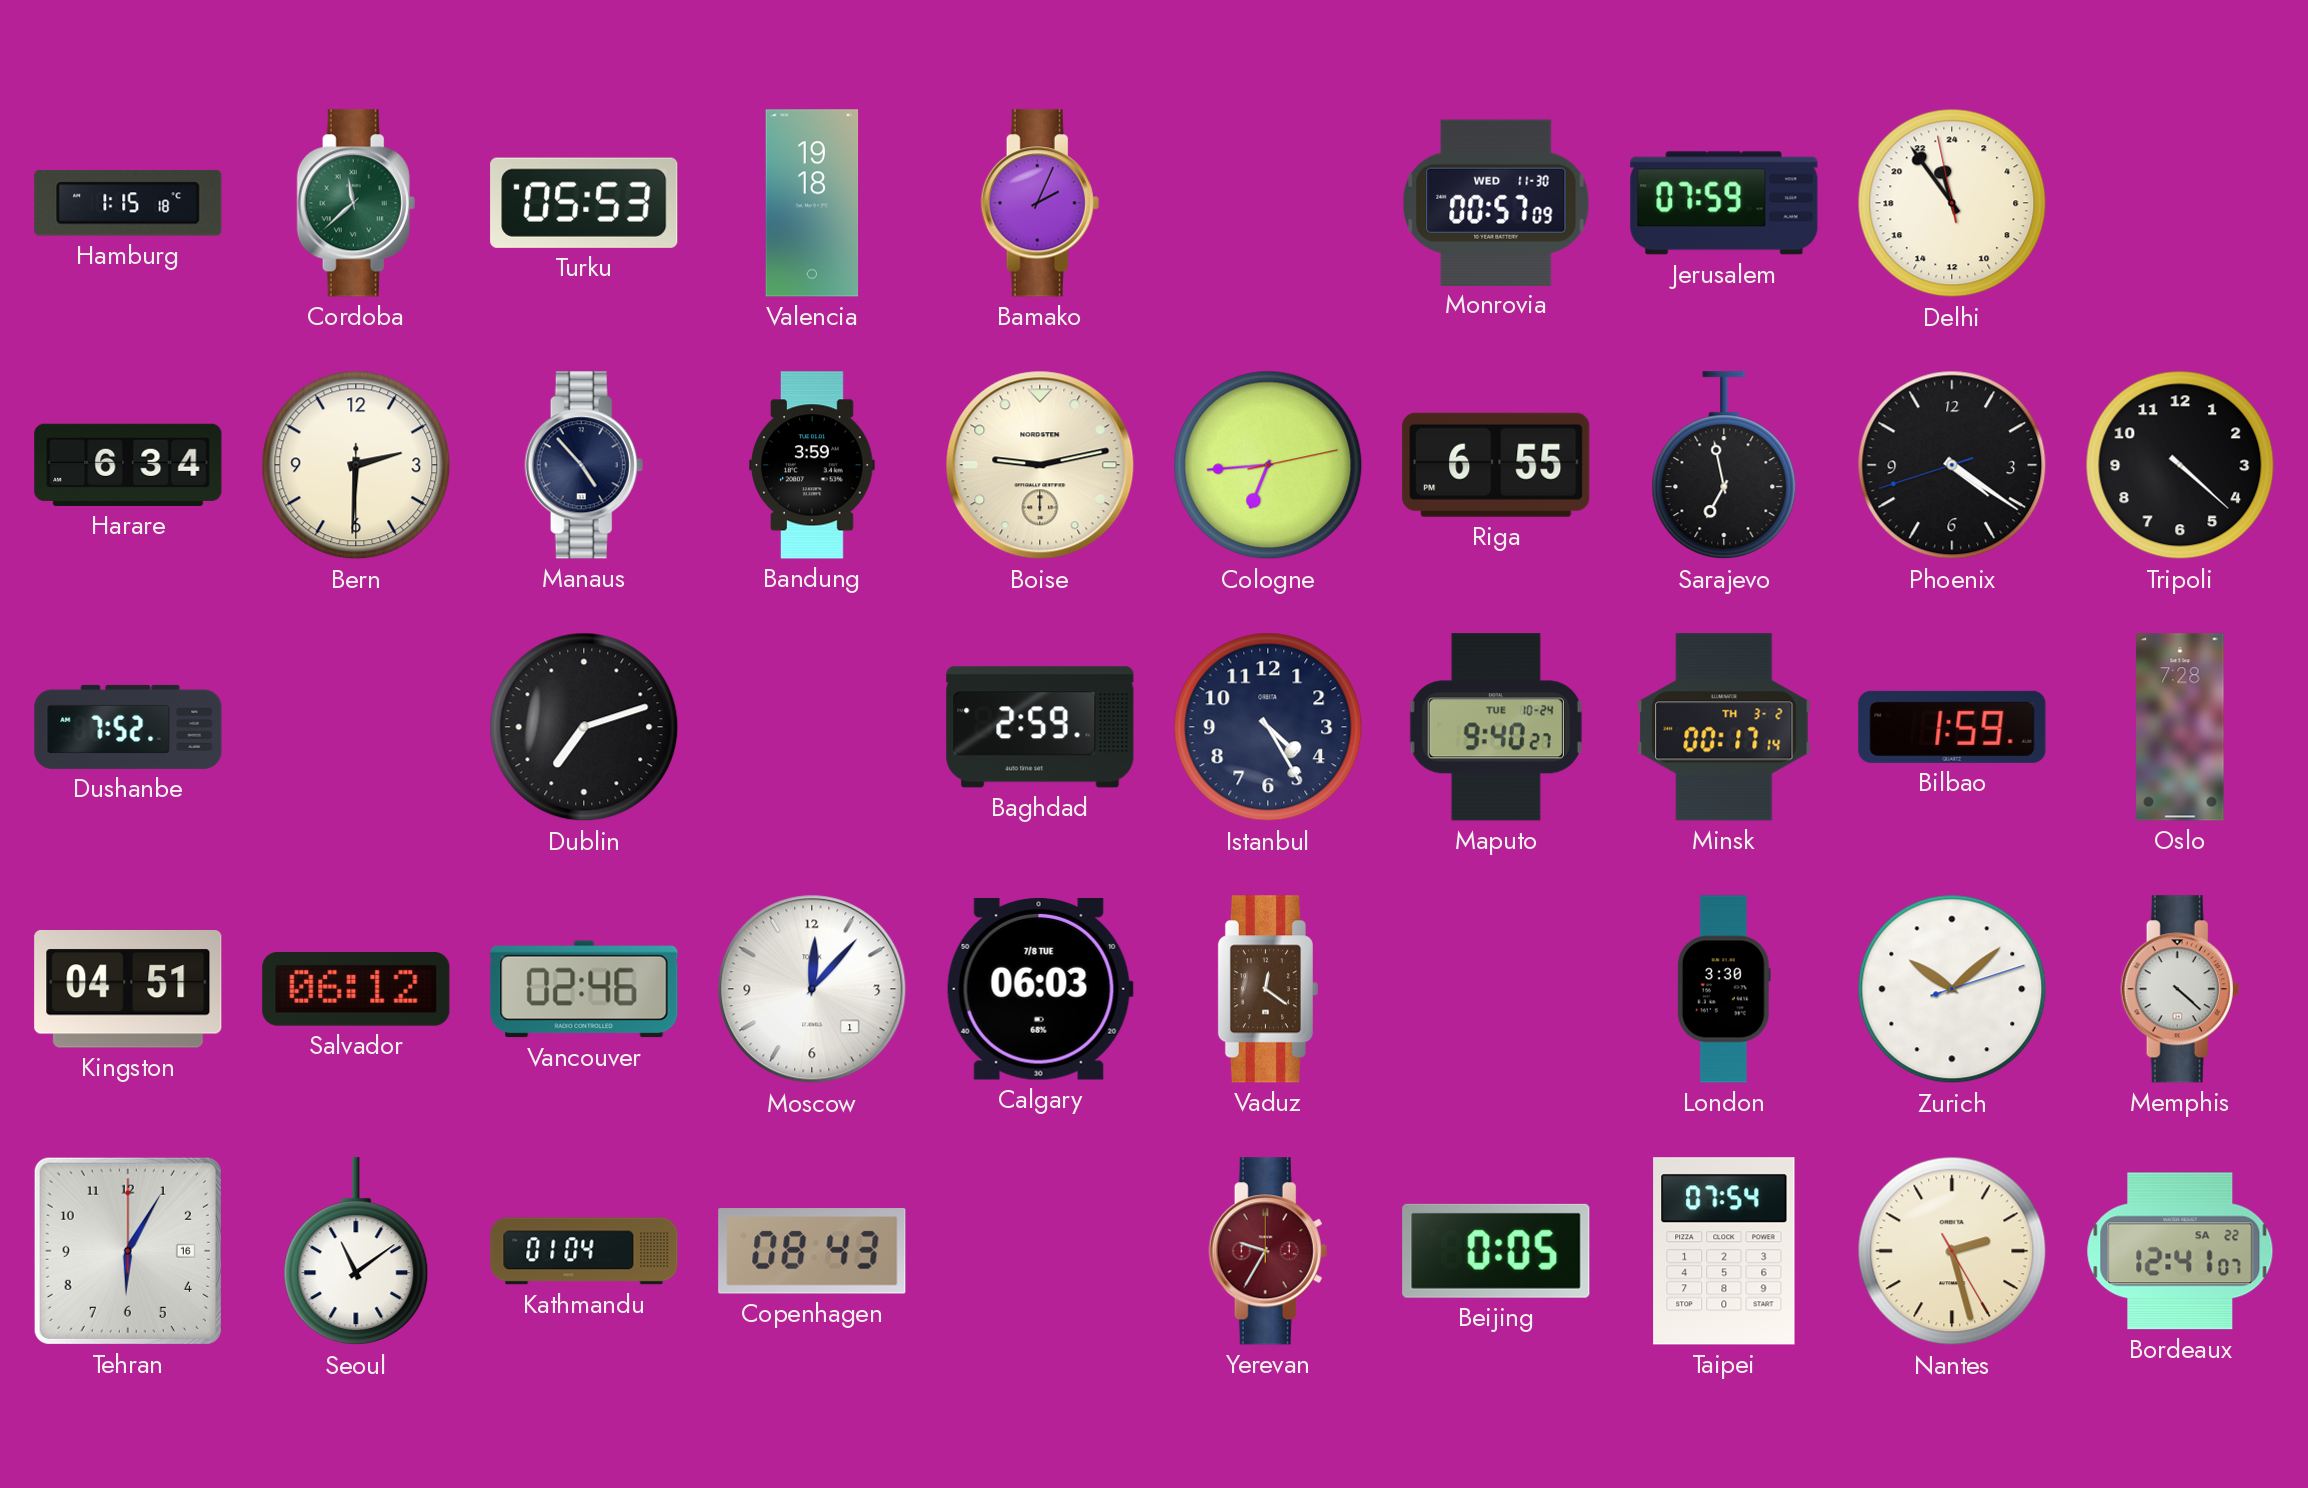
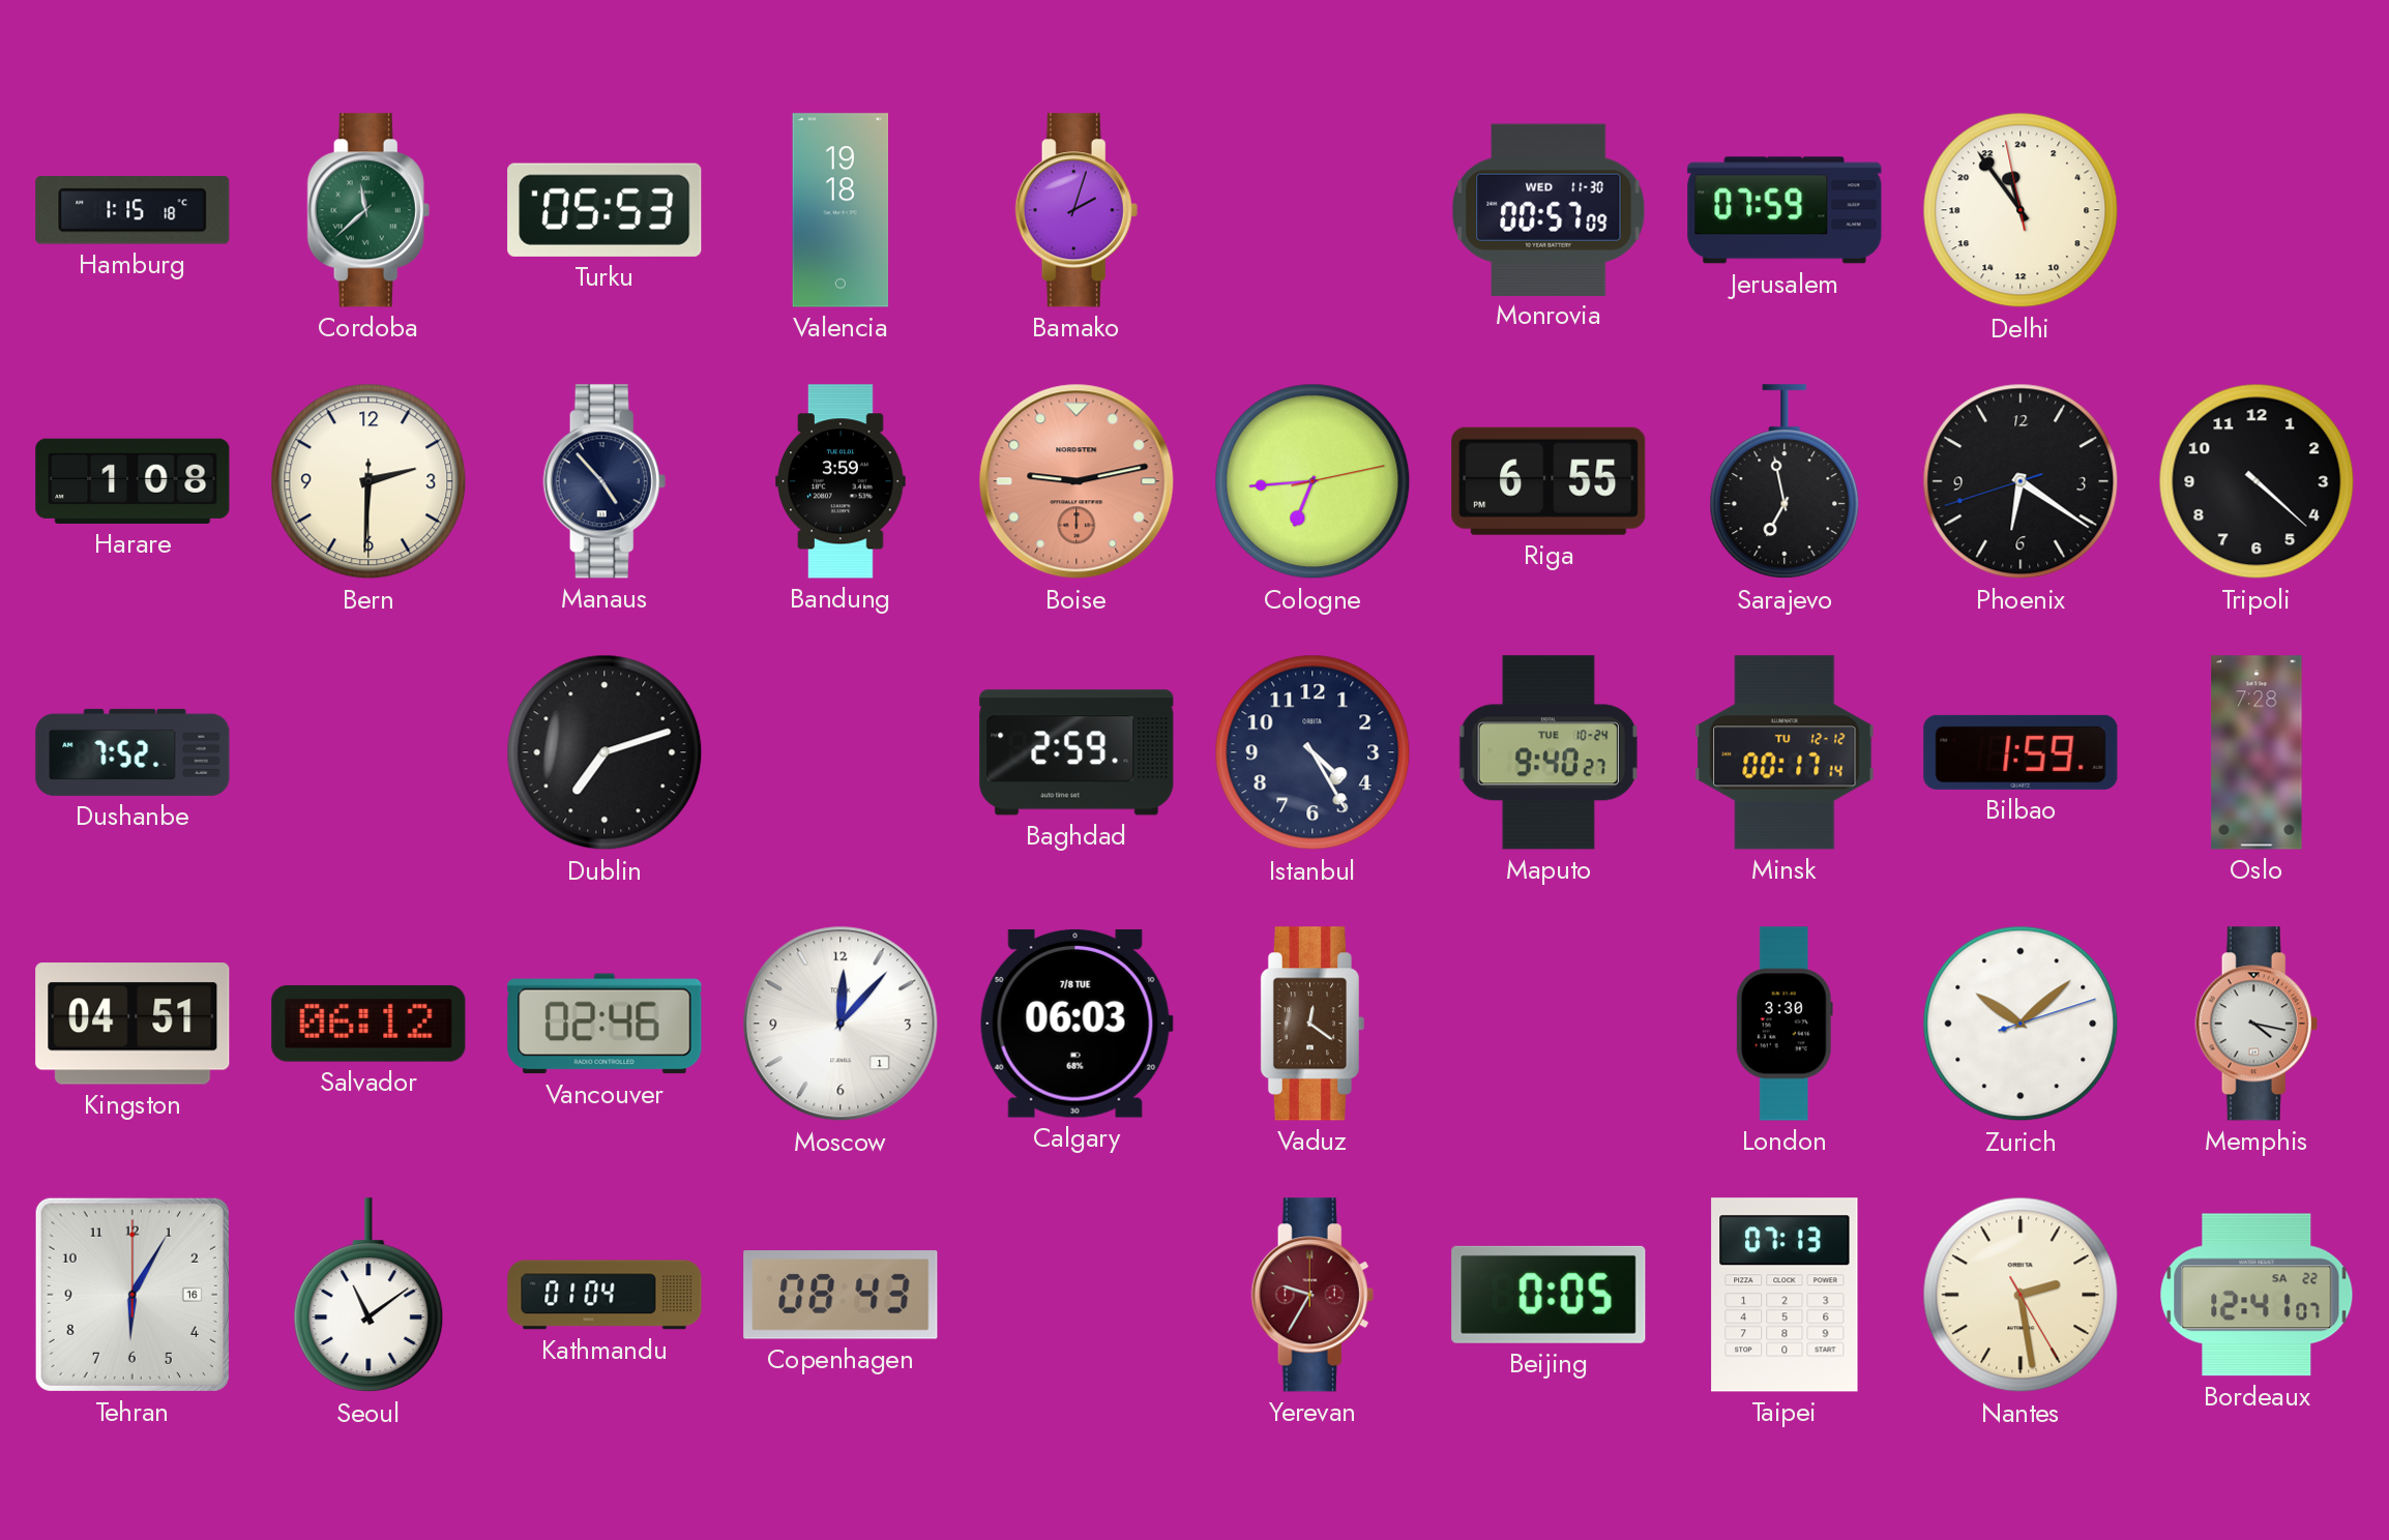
Bamako: 2:04 -> 2:03
Harare: 6:34 -> 1:08
Boise dial: cream -> salmon
Phoenix: 4:20 -> 6:20
Minsk date: TH 3-2 -> TU 12-12
Memphis: 4:22 -> 4:17
Taipei: 07:54 -> 07:13
Nantes: 2:27 -> 2:28
